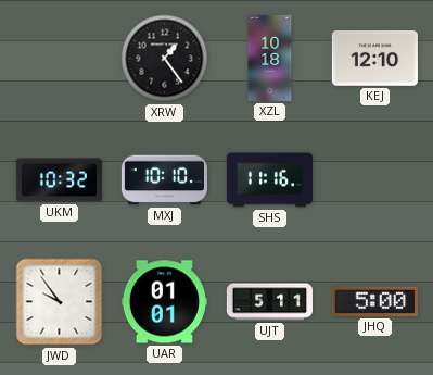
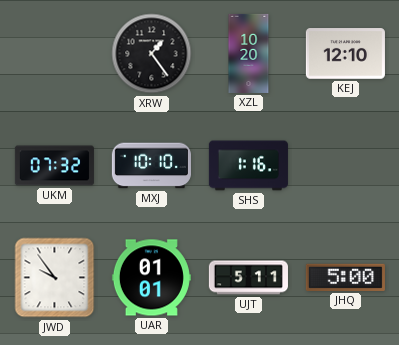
XZL: 10:18 -> 10:20
UKM: 10:32 -> 07:32
SHS: 11:16 -> 1:16
